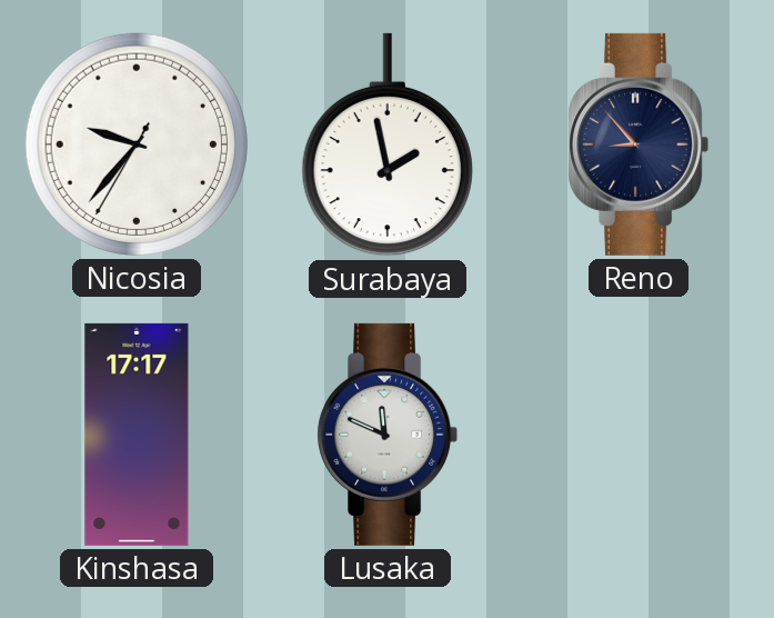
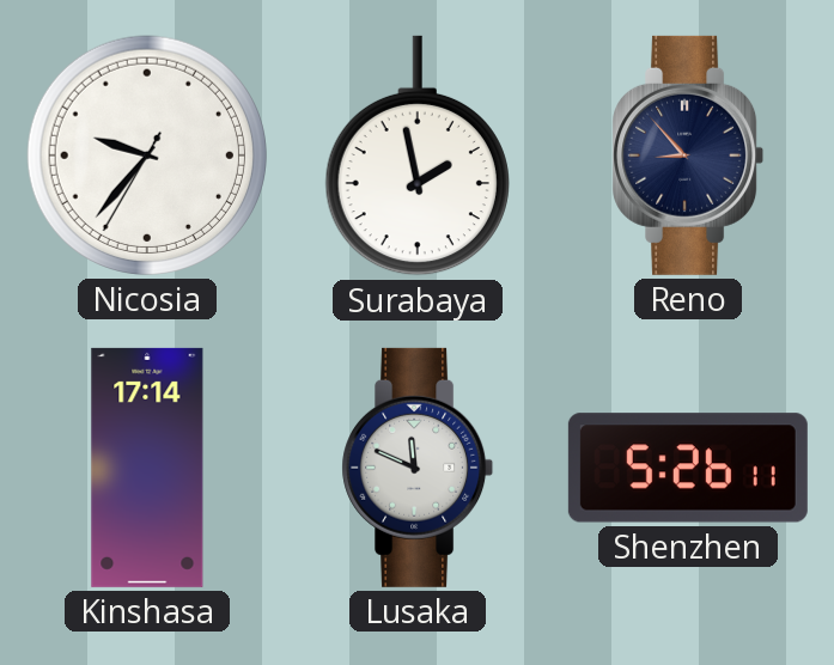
Kinshasa: 17:17 -> 17:14
Shenzhen: none -> 5:26
